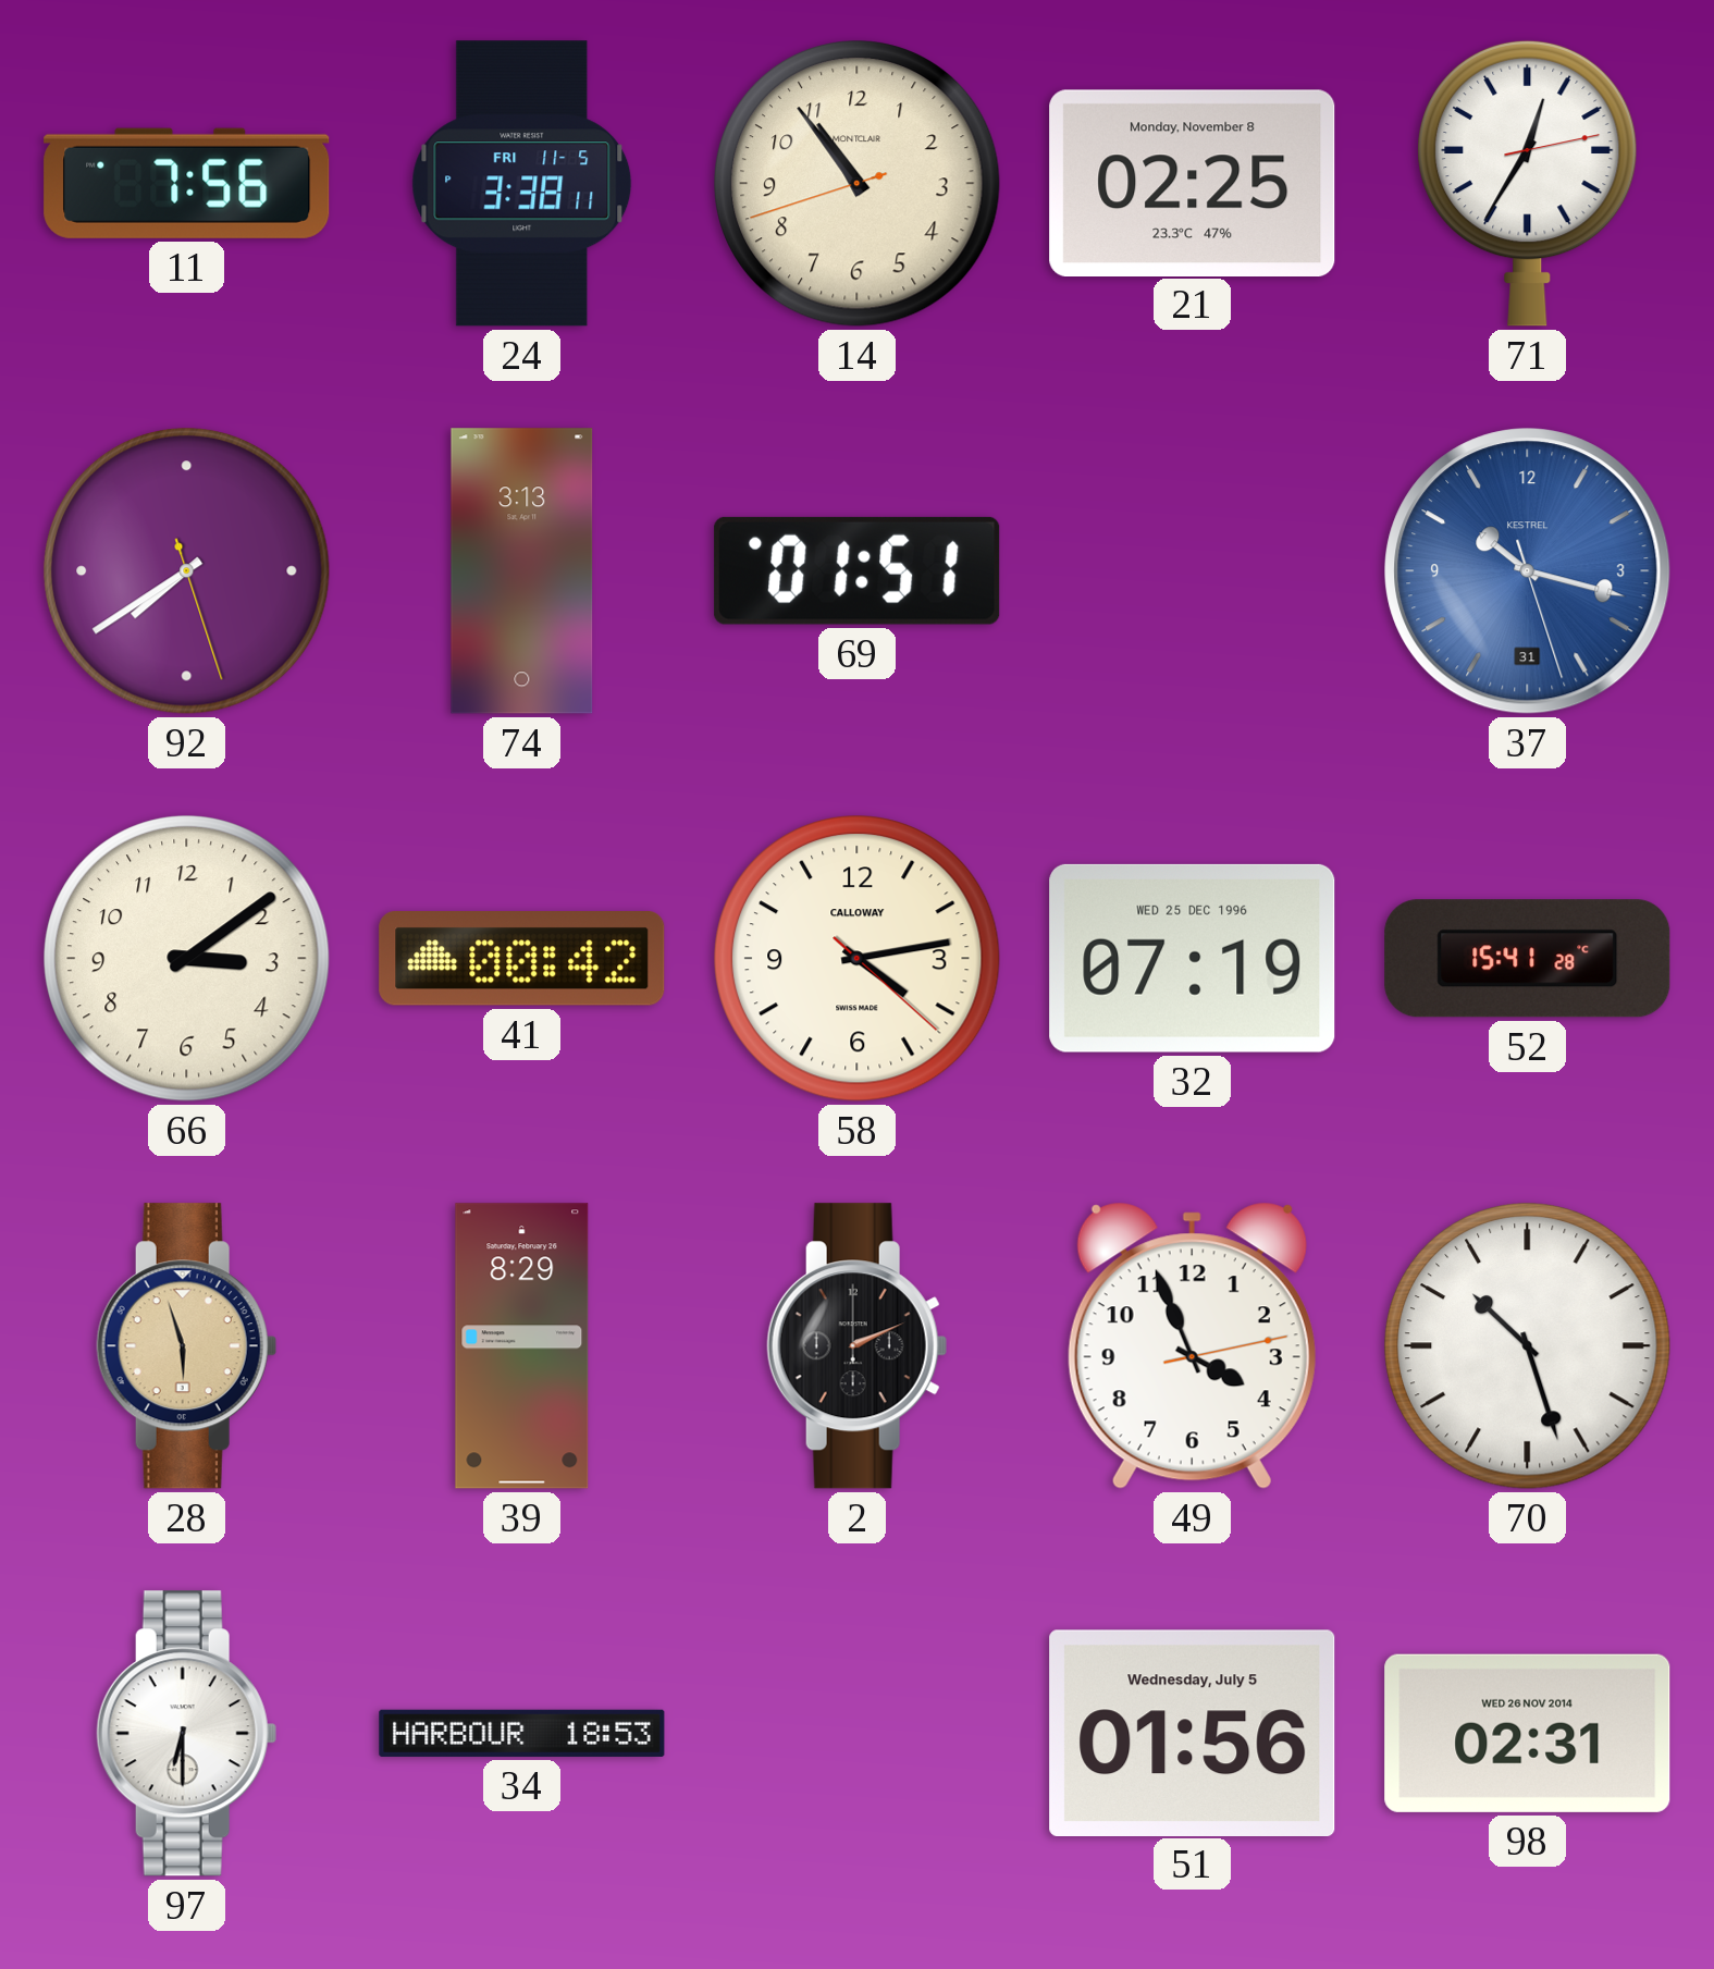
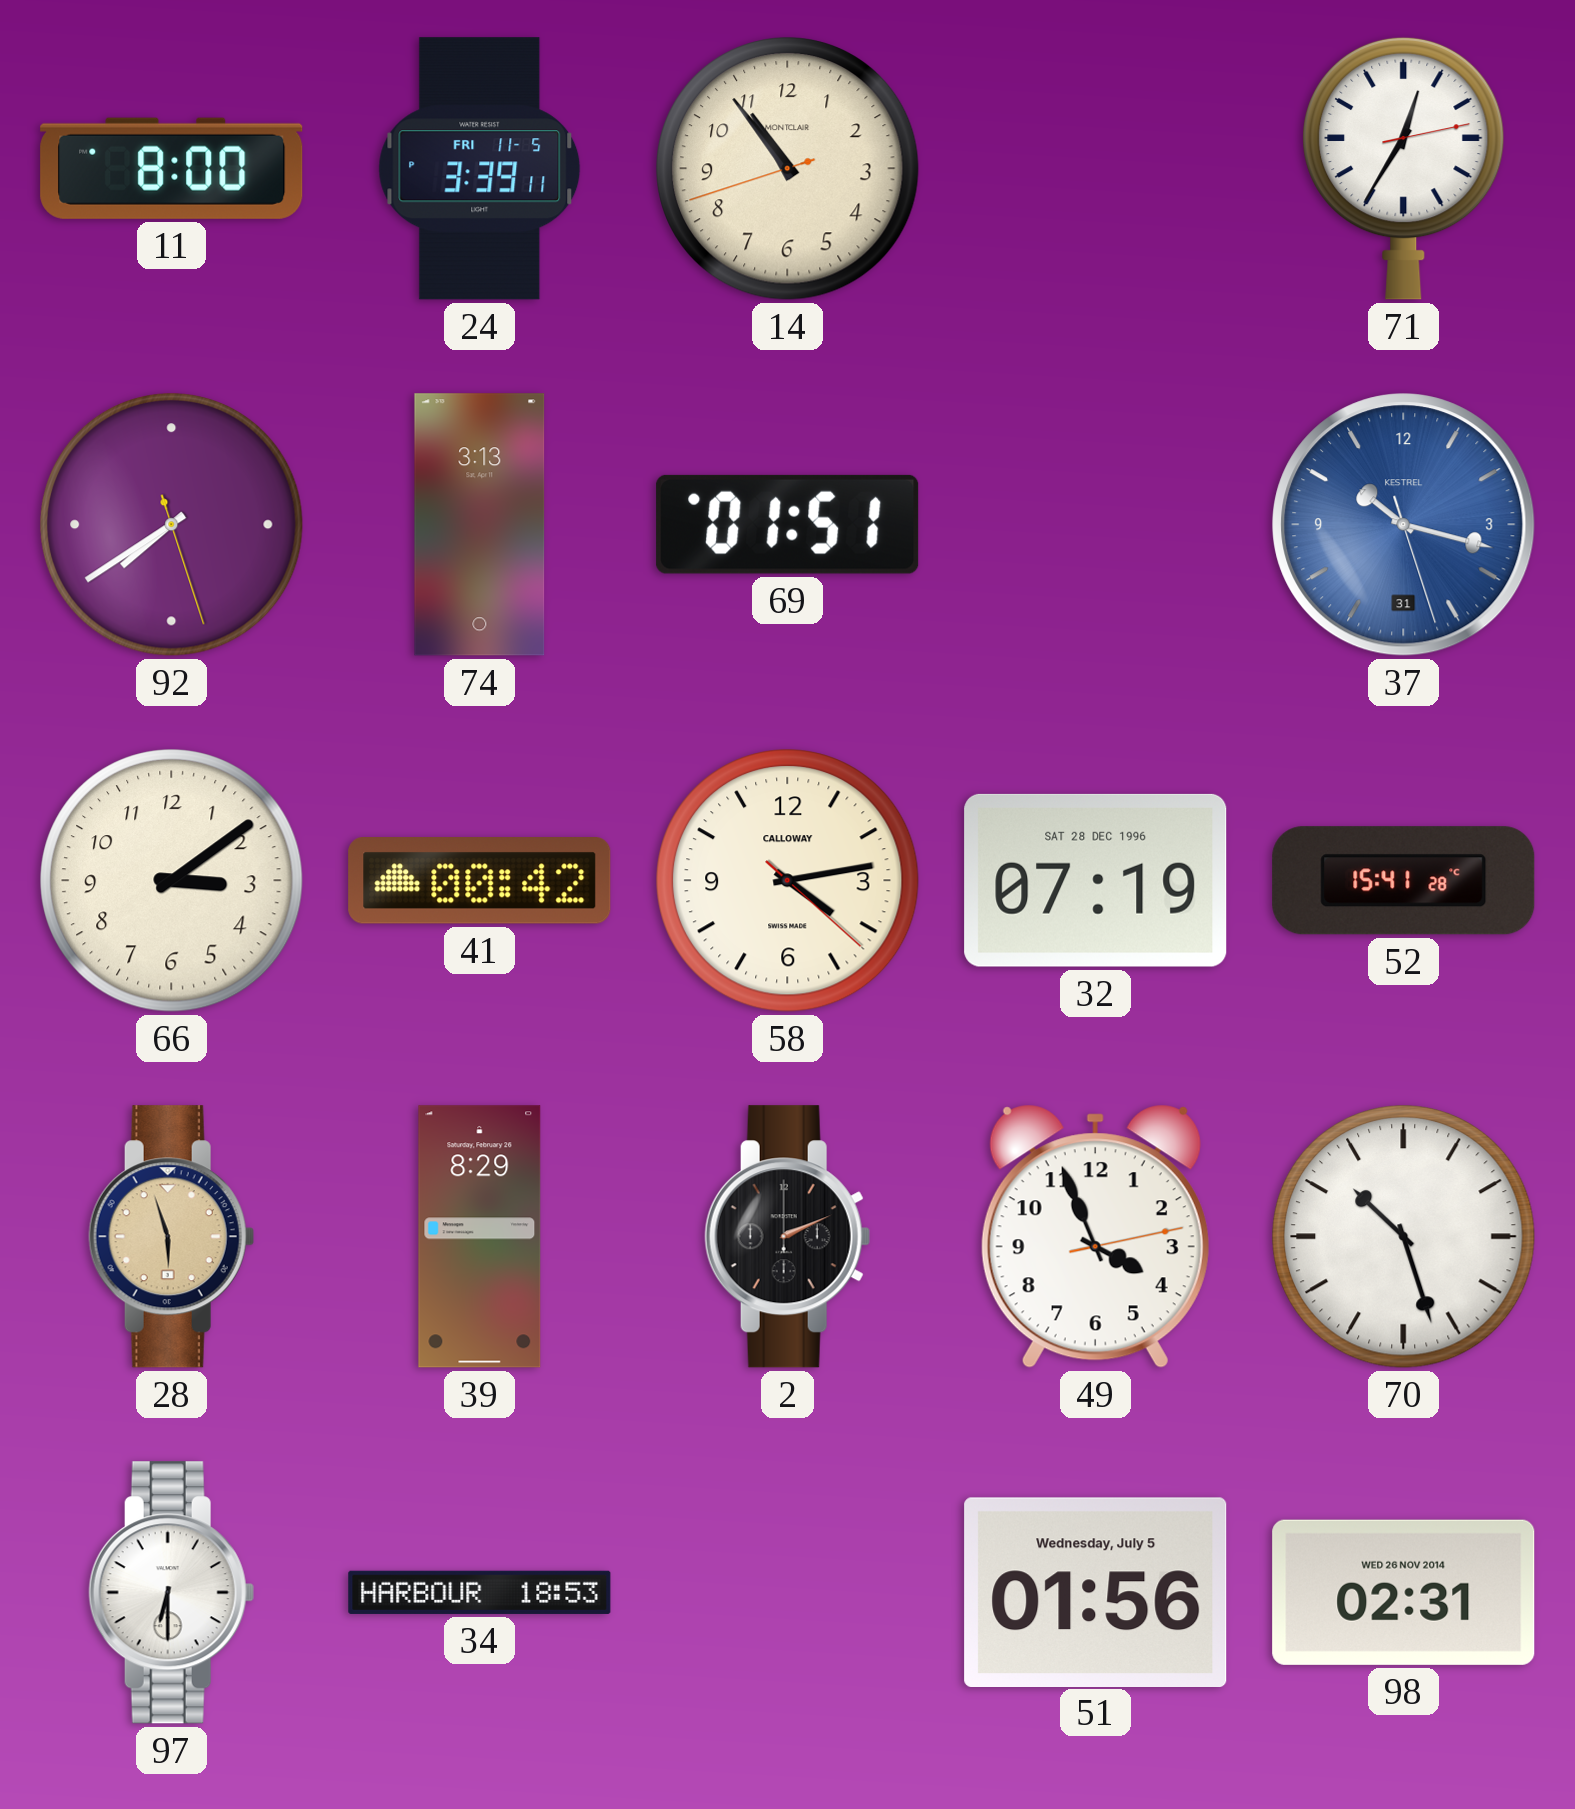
11: 7:56 -> 8:00
24: 3:38 -> 3:39
21: 02:25 -> none
32 date: WED 25 DEC 1996 -> SAT 28 DEC 1996
